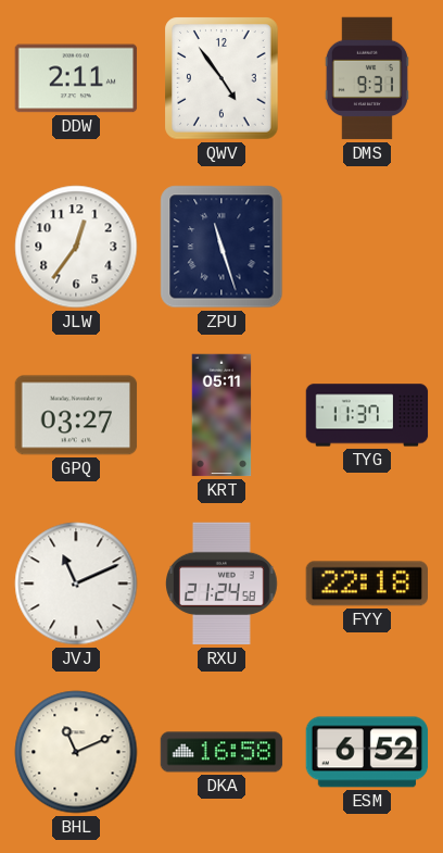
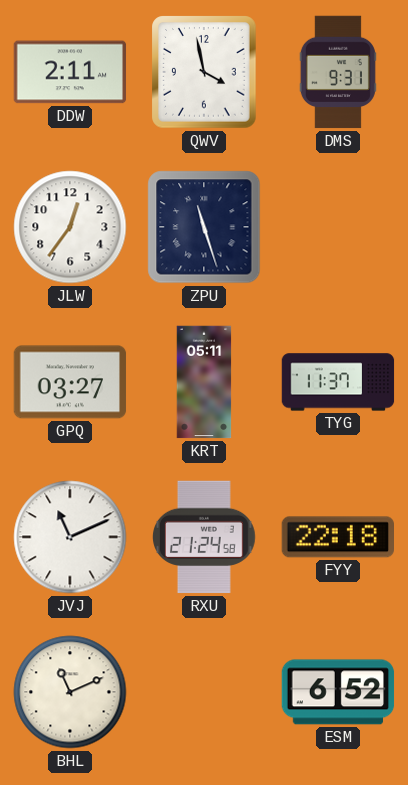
QWV: 4:54 -> 3:58
DKA: 16:58 -> none
